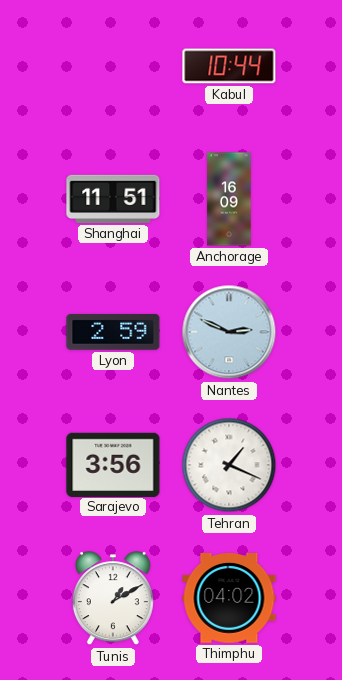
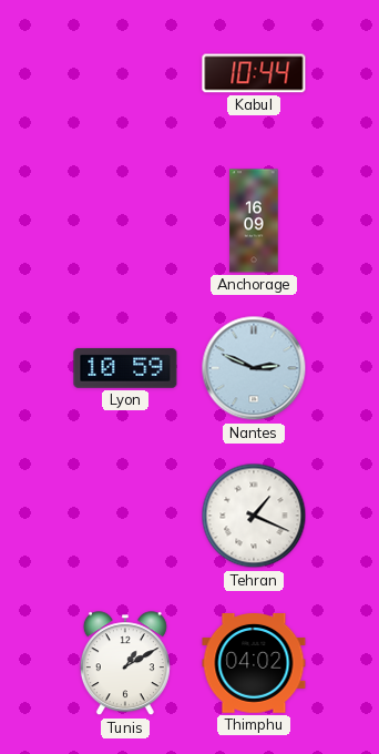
Shanghai: 11:51 -> none
Lyon: 2:59 -> 10:59
Sarajevo: 3:56 -> none
